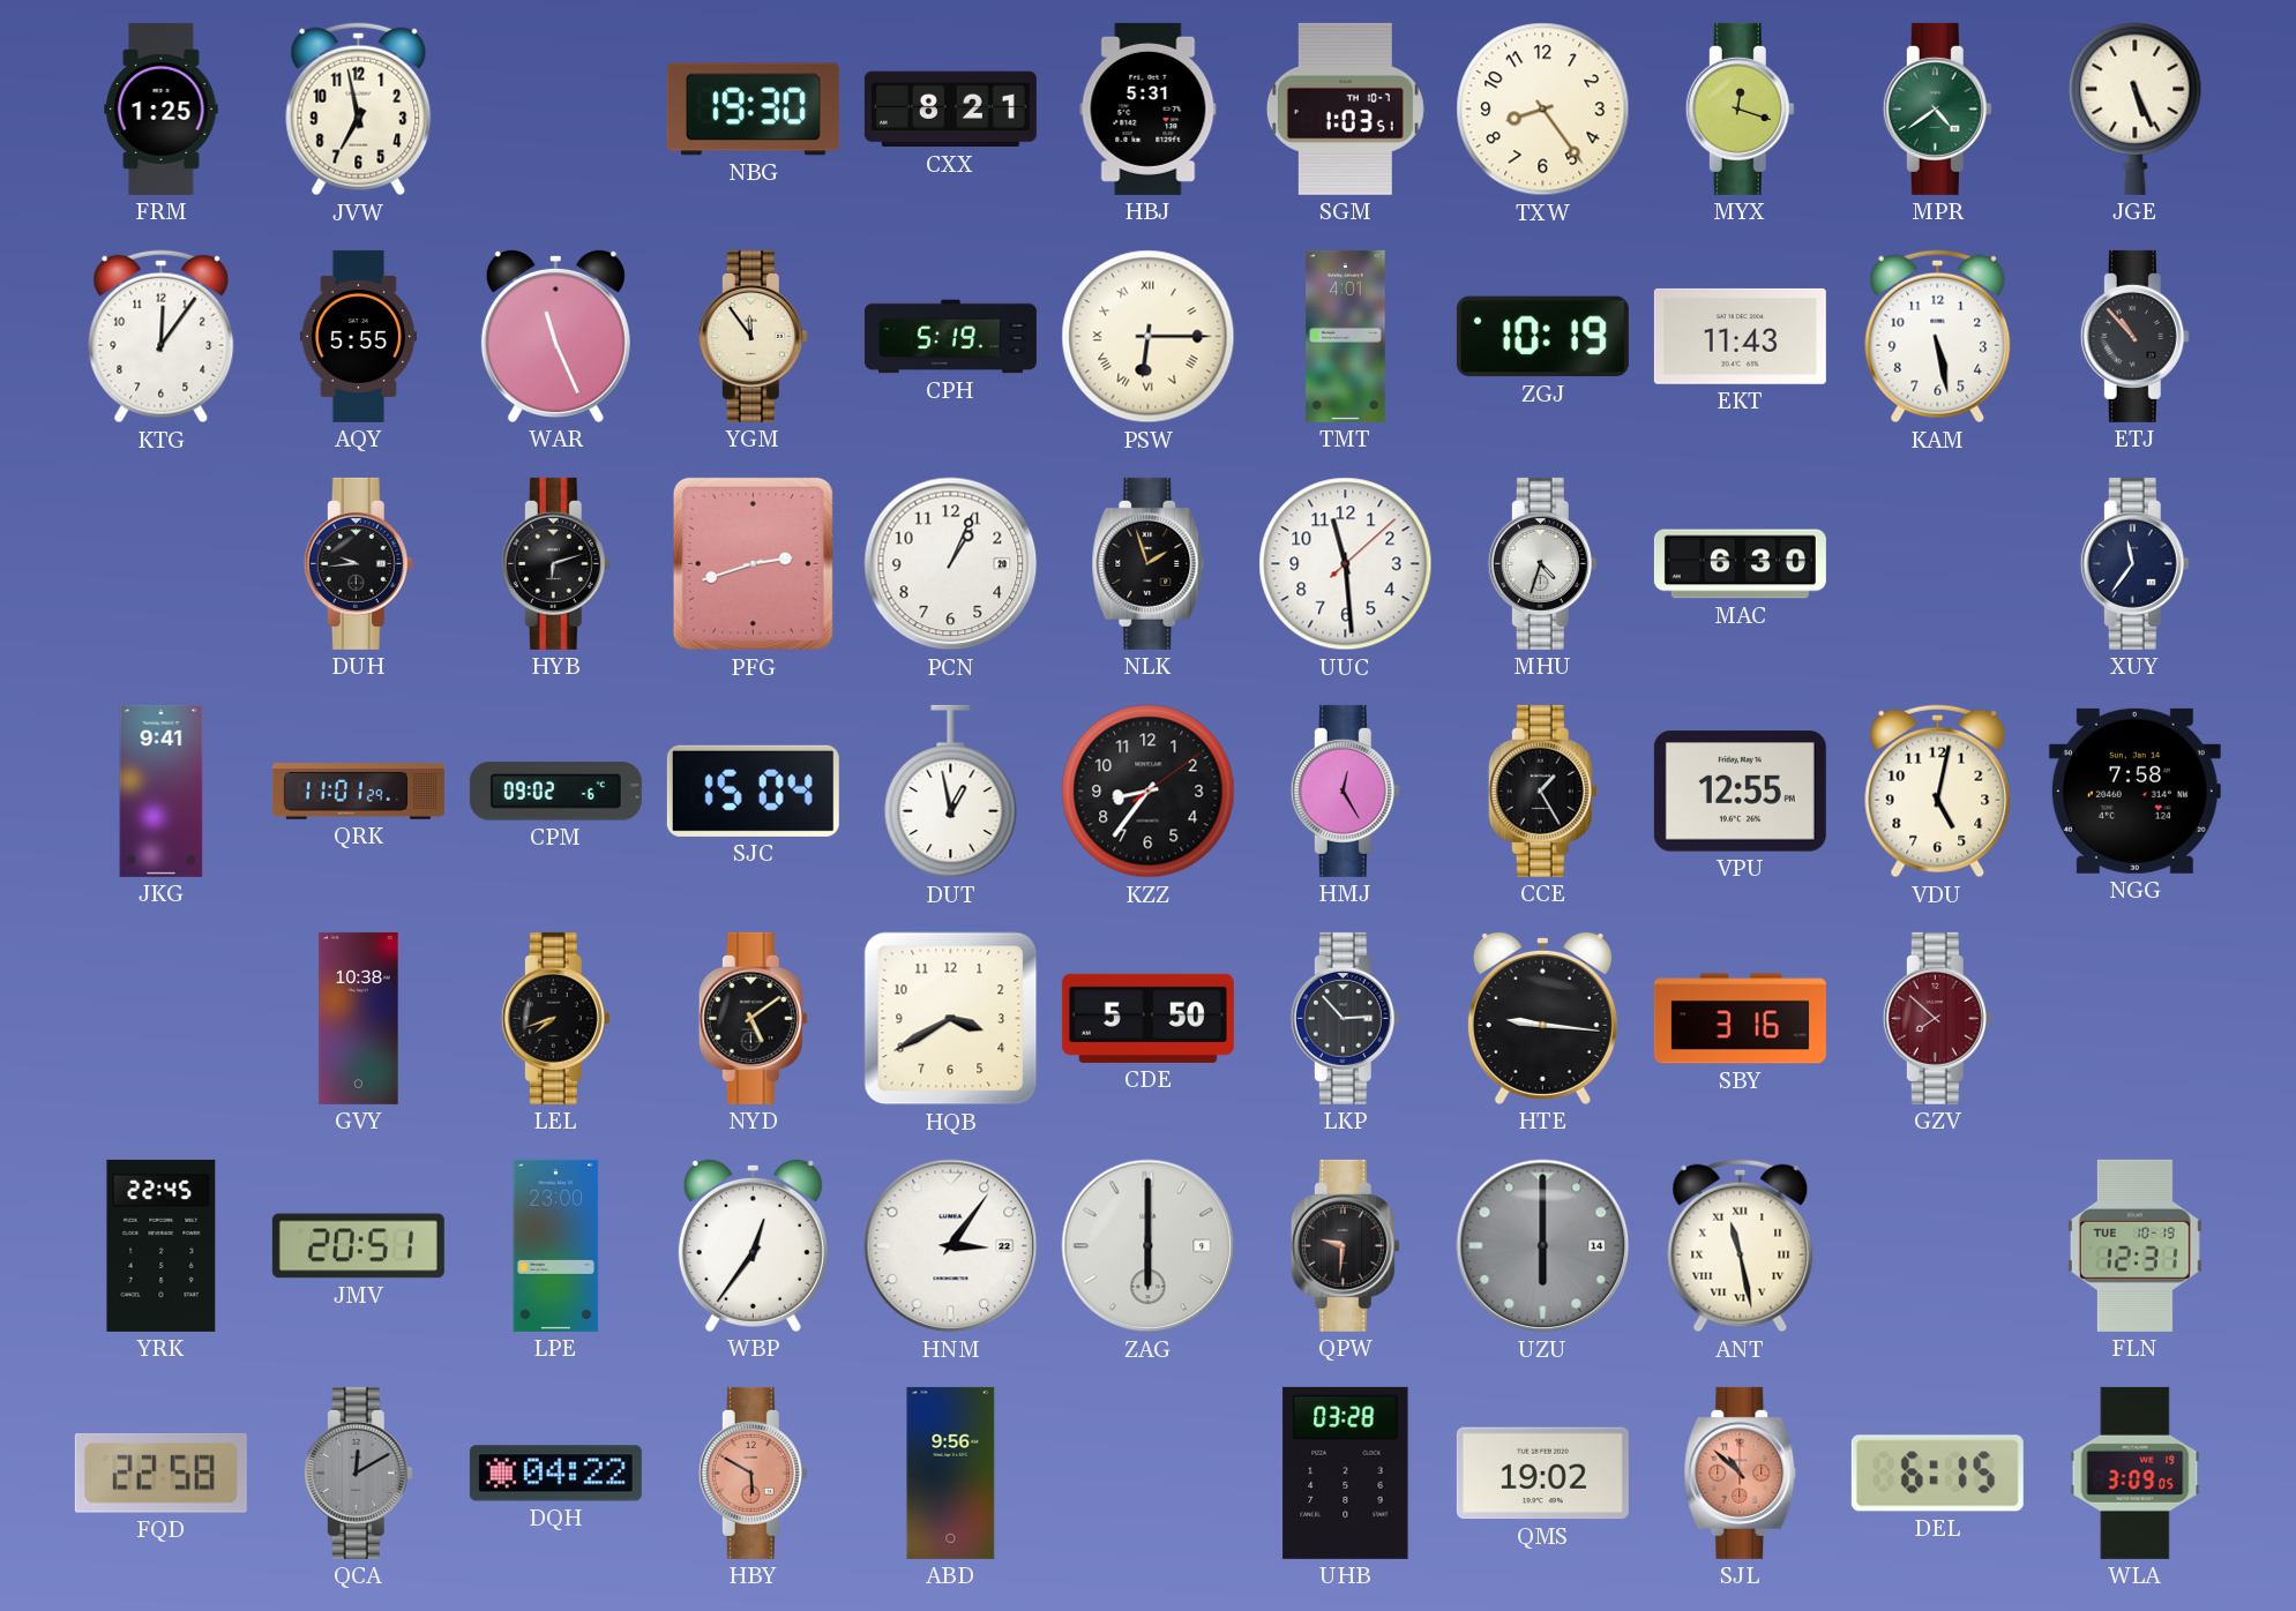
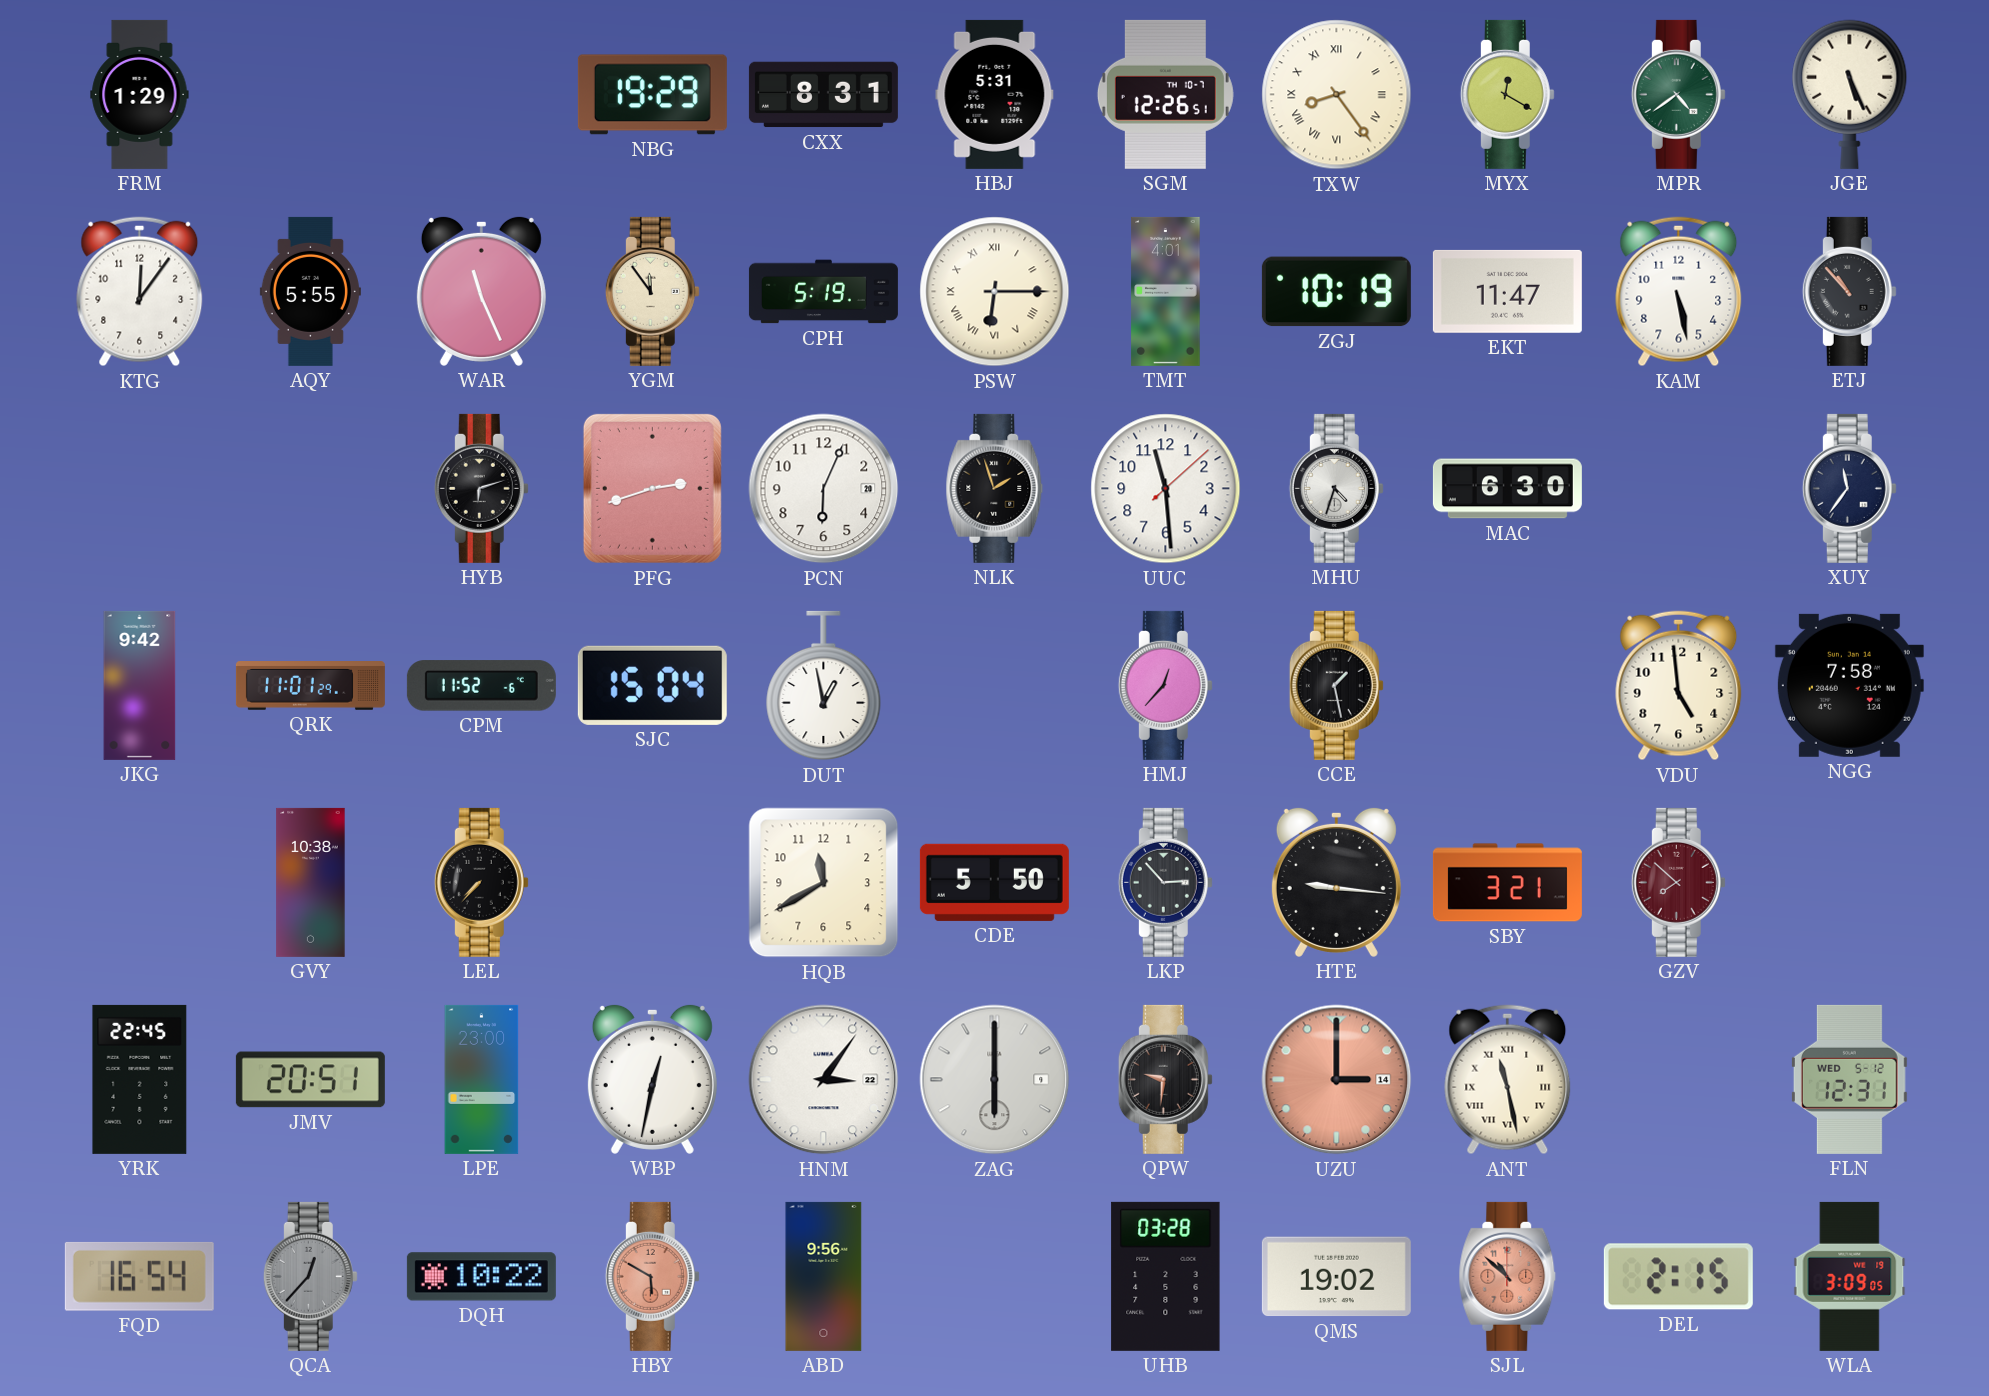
FRM: 1:25 -> 1:29
JVW: 6:58 -> none
NBG: 19:30 -> 19:29
CXX: 8:21 -> 8:31
SGM: 1:03 -> 12:26
TXW numerals: Arabic -> Roman
MYX: 12:18 -> 12:20
EKT: 11:43 -> 11:47
DUH: 9:44 -> none
PCN: 1:04 -> 6:04
JKG: 9:41 -> 9:42
CPM: 09:02 -> 11:52
KZZ: 8:36 -> none
HMJ: 12:25 -> 12:37
CCE: 1:25 -> 1:28
VPU: 12:55 -> none
VDU: 5:02 -> 4:59
LEL: 7:42 -> 7:37
NYD: 5:09 -> none
HQB: 3:40 -> 11:40
SBY: 3:16 -> 3:21
WBP: 12:36 -> 12:32
UZU: 6:00 -> 3:00
UZU dial: grey -> salmon
FLN date: TUE 10-19 -> WED 5-12
FQD: 22:58 -> 16:54
QCA: 12:10 -> 12:37
DQH: 04:22 -> 10:22
DEL: 6:15 -> 2:15
